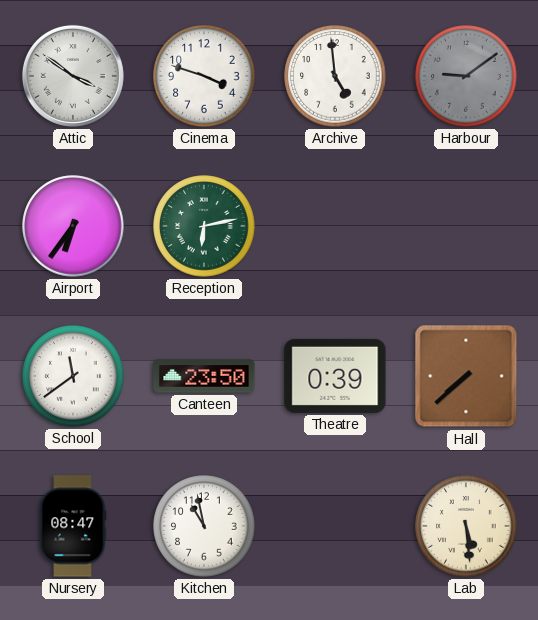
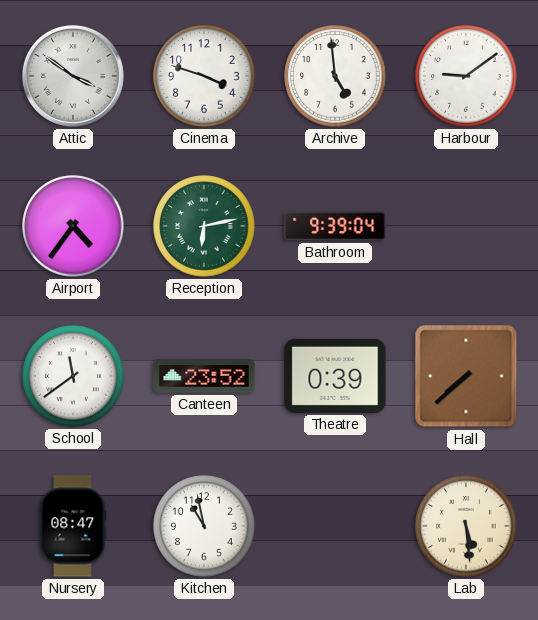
Harbour dial: grey -> white
Airport: 6:36 -> 4:36
Bathroom: none -> 9:39
Canteen: 23:50 -> 23:52
